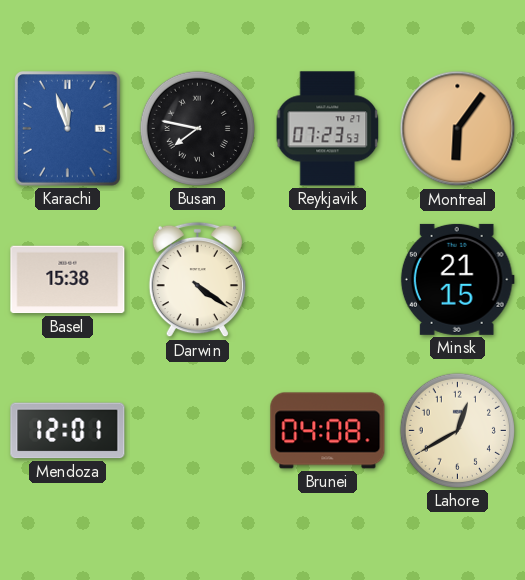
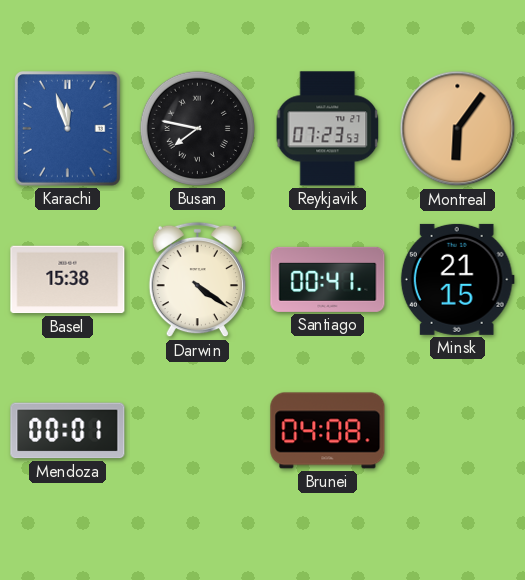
Santiago: none -> 00:41
Mendoza: 12:01 -> 00:01
Lahore: 12:40 -> none
